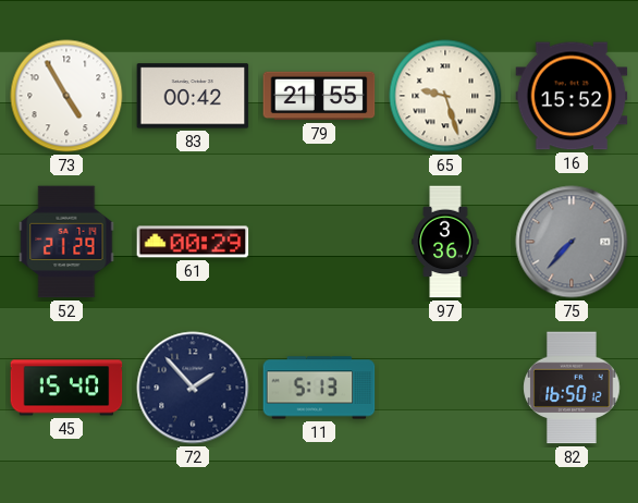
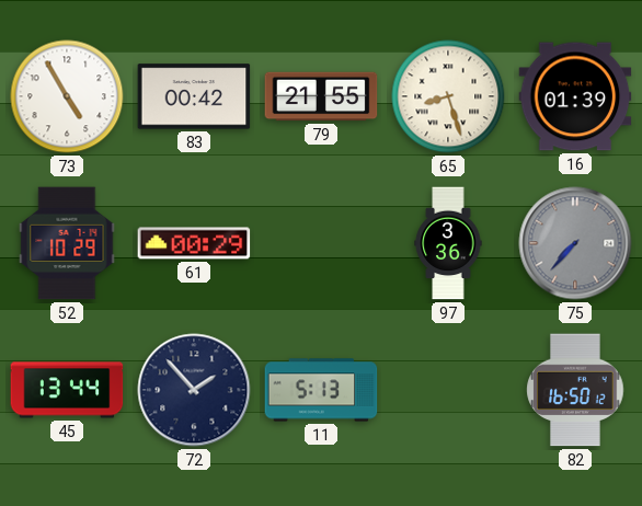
65: 9:27 -> 8:27
16: 15:52 -> 01:39
52: 21:29 -> 10:29
45: 15:40 -> 13:44
